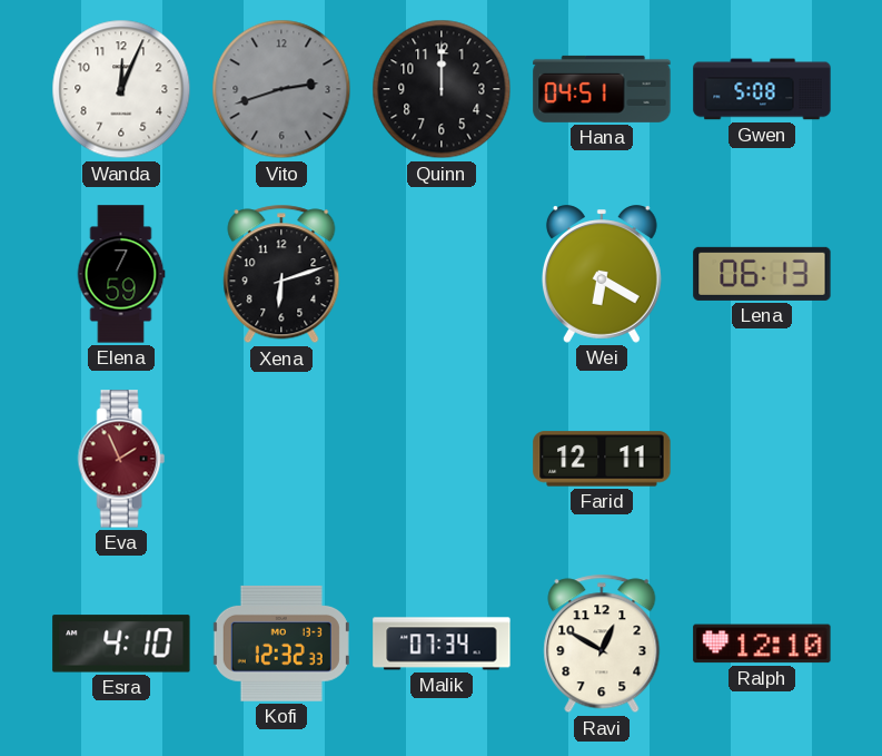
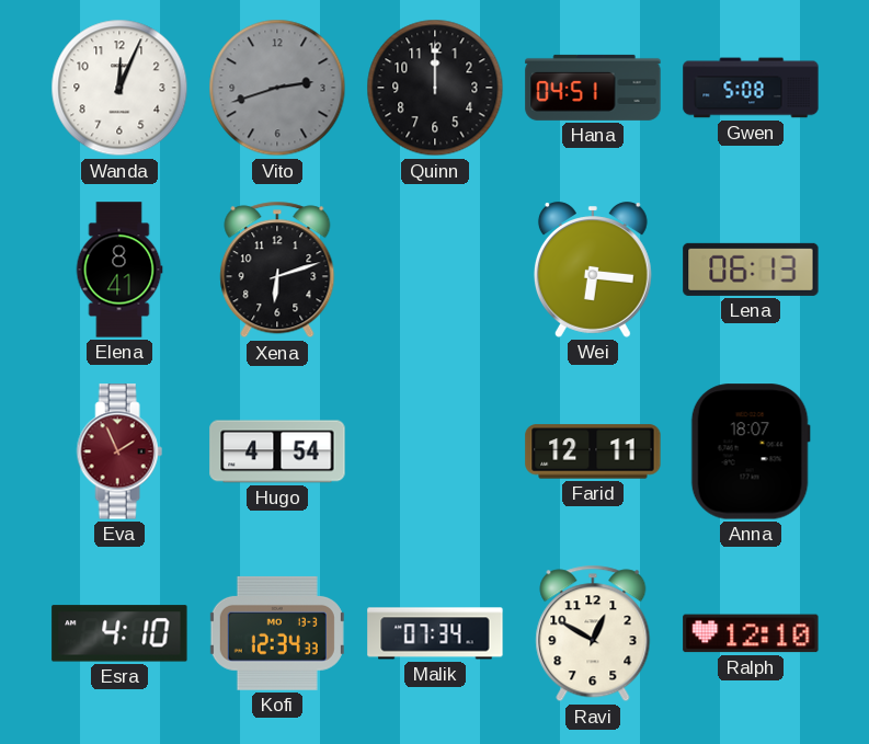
Elena: 7:59 -> 8:41
Wei: 6:20 -> 6:16
Hugo: none -> 4:54
Anna: none -> 18:07
Kofi: 12:32 -> 12:34
